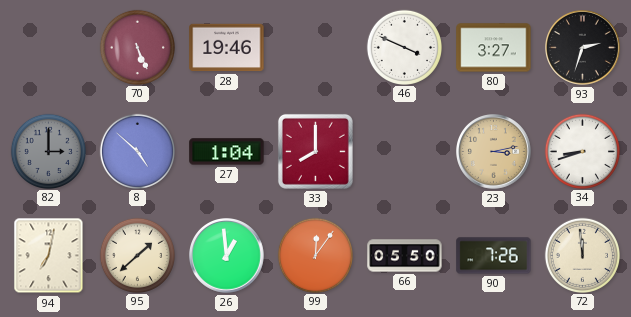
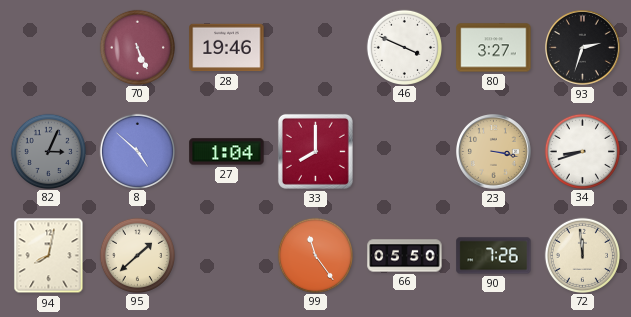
82: 3:00 -> 3:04
23: 3:13 -> 3:17
94: 7:02 -> 8:02
26: 12:59 -> none
99: 12:06 -> 11:24
